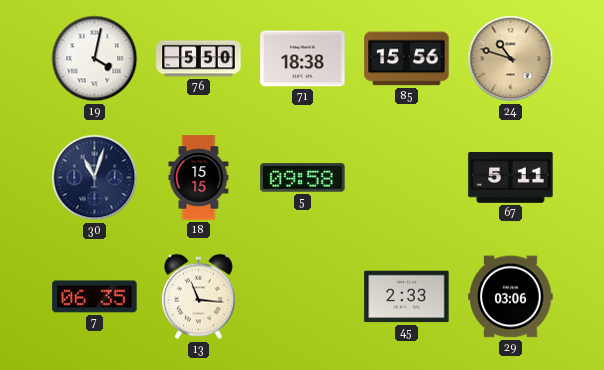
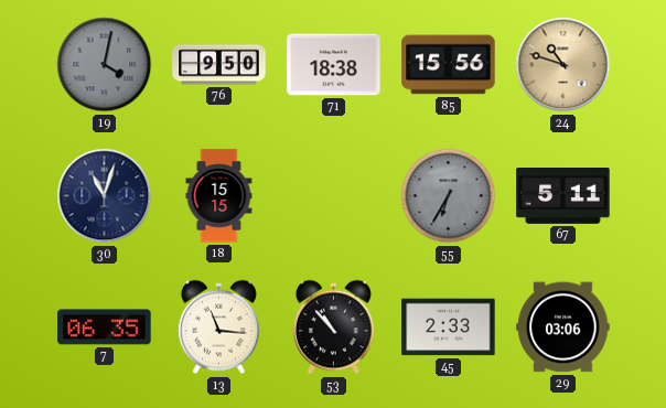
19 dial: white -> grey
76: 5:50 -> 9:50
5: 09:58 -> none
55: none -> 6:35
53: none -> 10:53
